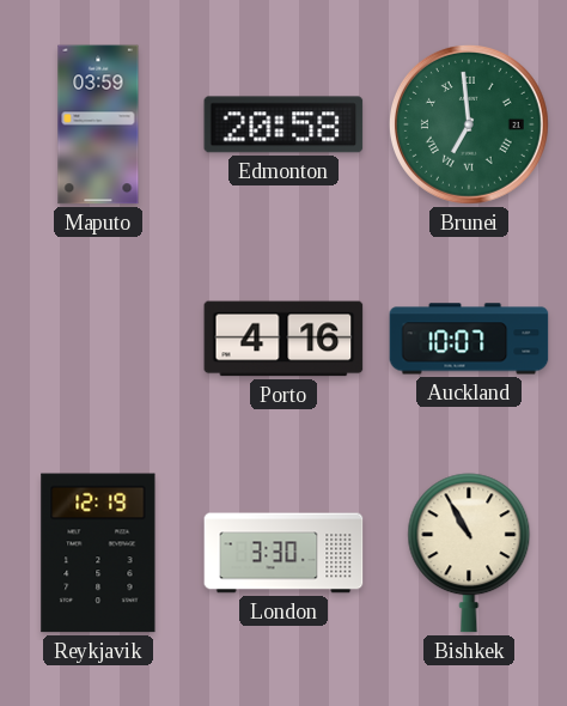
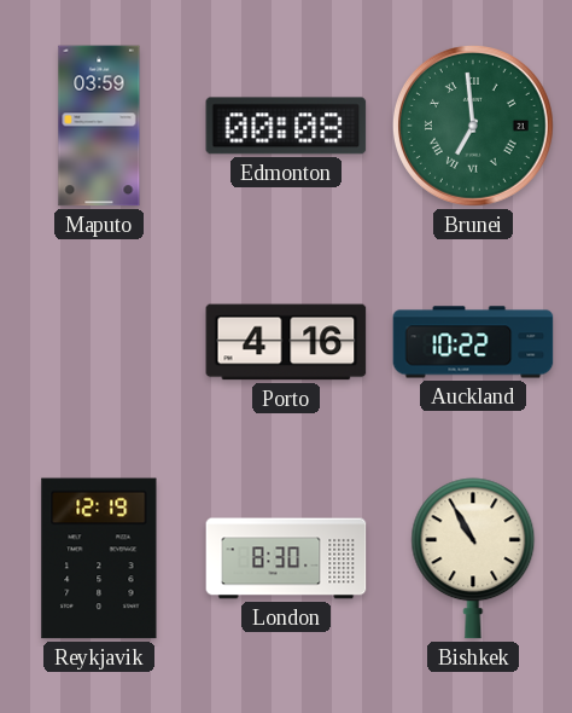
Edmonton: 20:58 -> 00:08
Auckland: 10:07 -> 10:22
London: 3:30 -> 8:30
